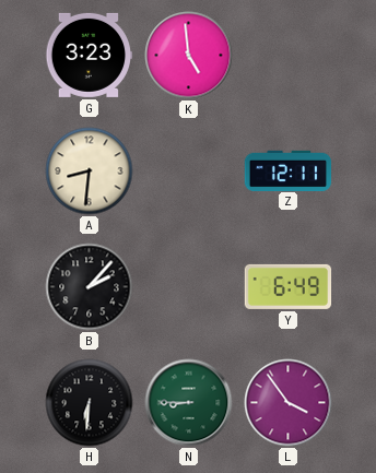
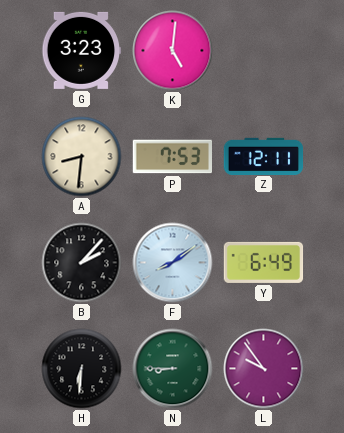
K: 4:59 -> 5:01
P: none -> 7:53
F: none -> 8:09
L: 3:54 -> 9:54
